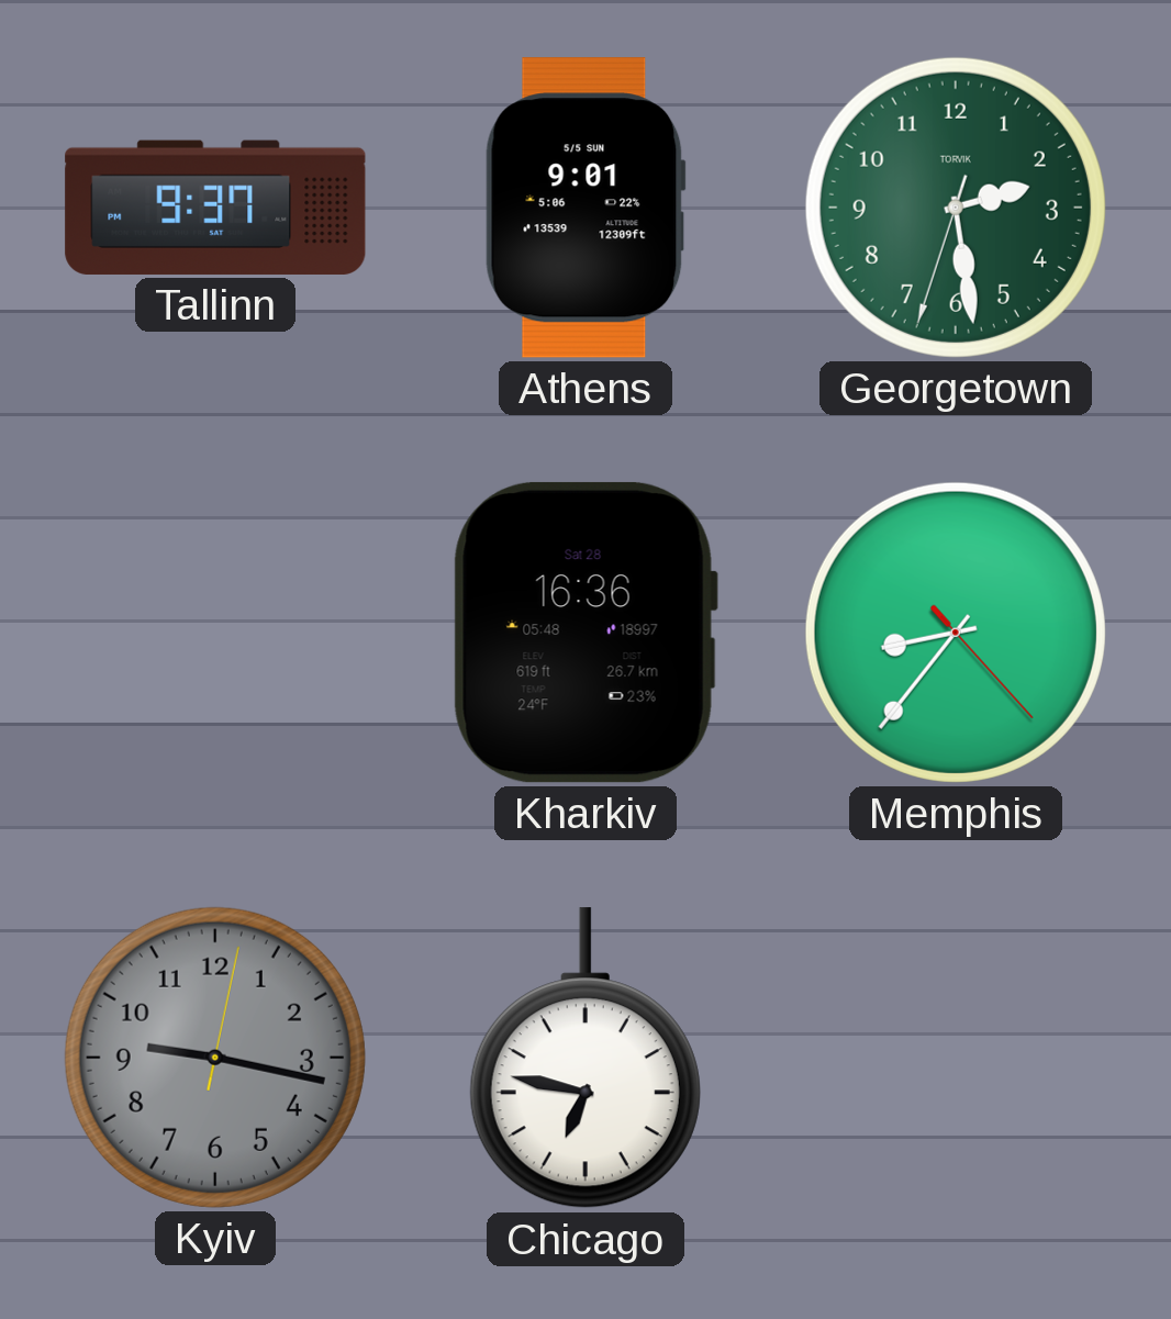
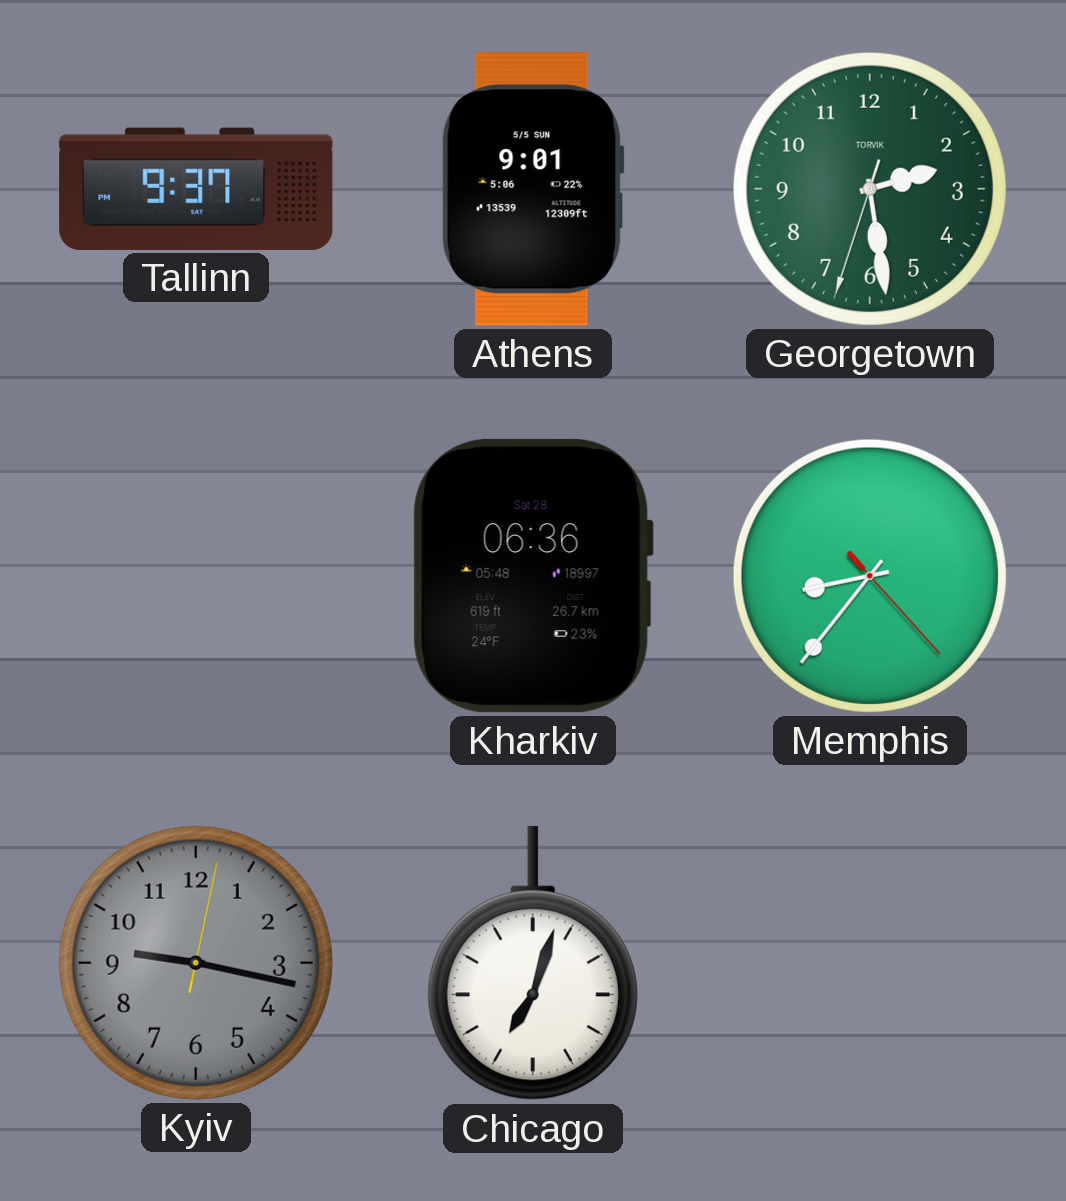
Kharkiv: 16:36 -> 06:36
Chicago: 6:47 -> 7:03
